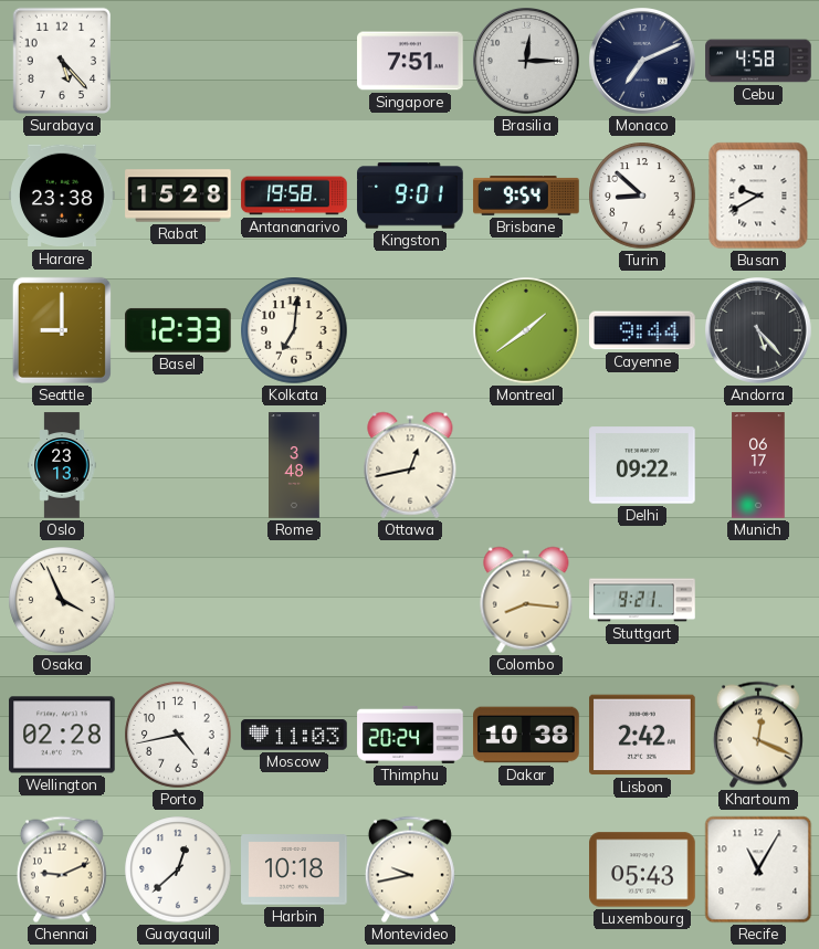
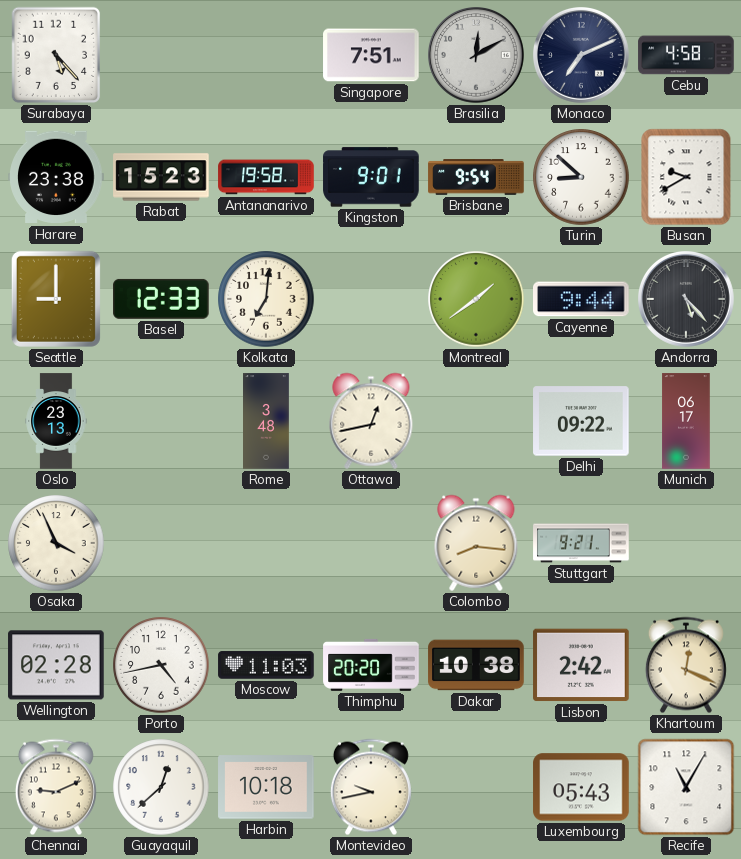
Brasilia: 12:15 -> 12:10
Rabat: 15:28 -> 15:23
Thimphu: 20:24 -> 20:20
